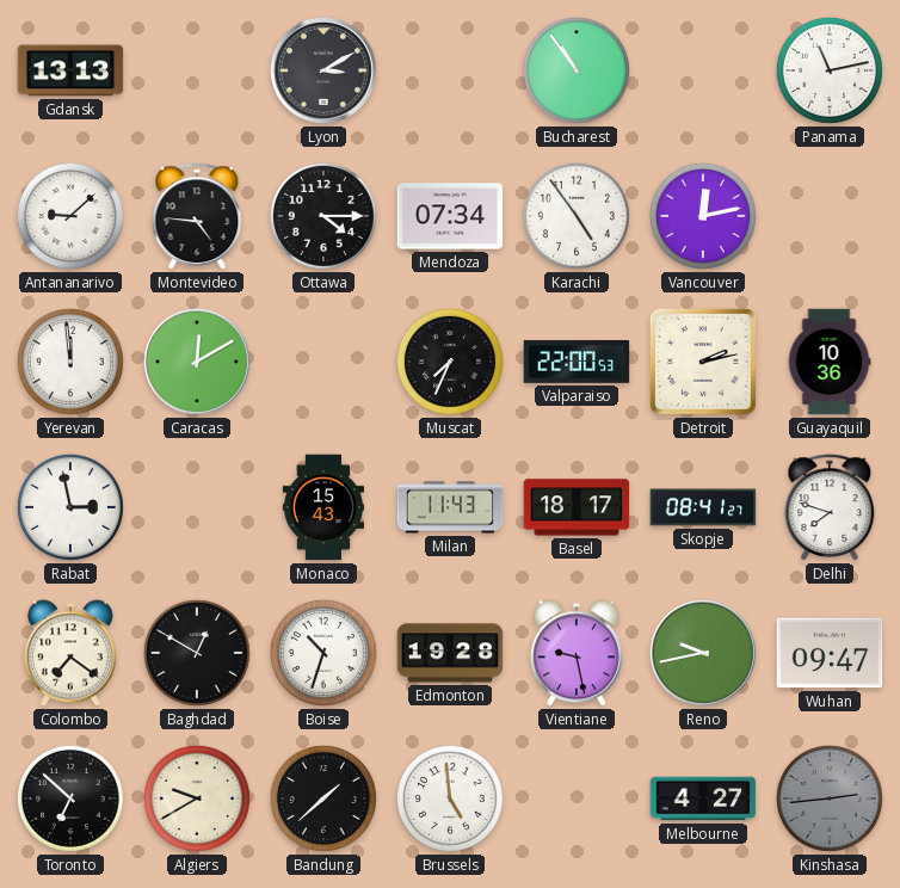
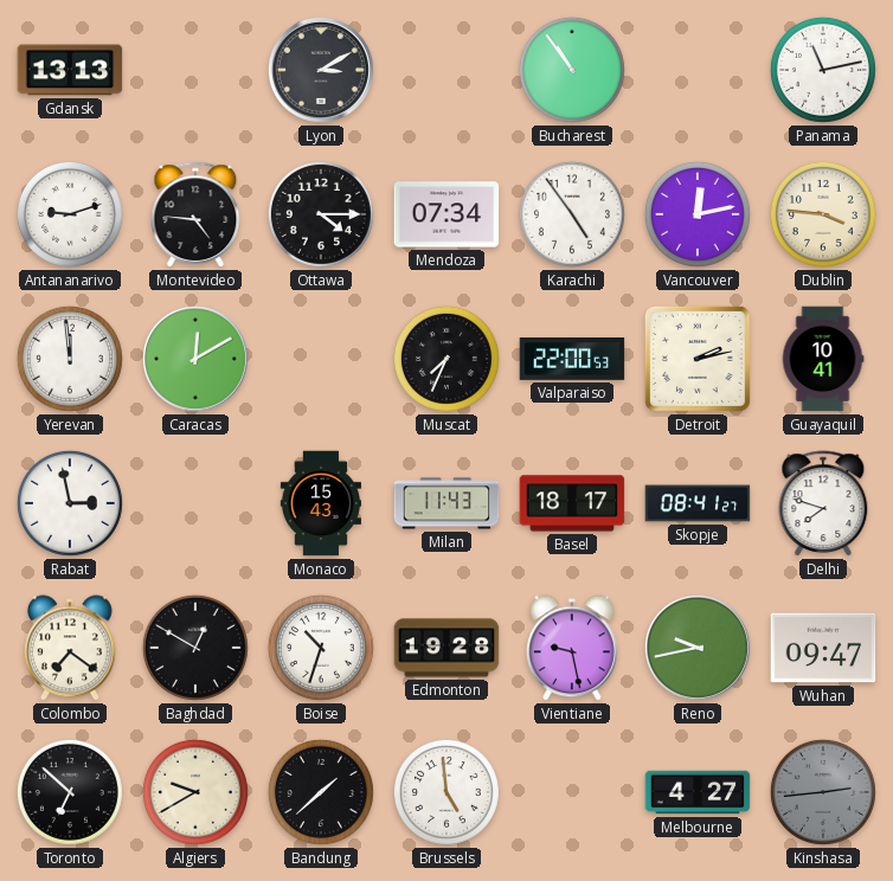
Antananarivo: 9:08 -> 9:12
Dublin: none -> 3:46
Guayaquil: 10:36 -> 10:41
